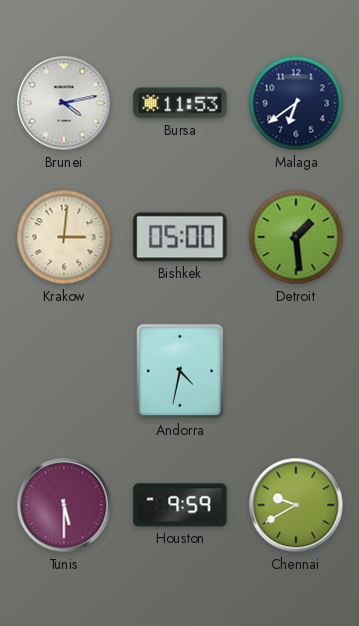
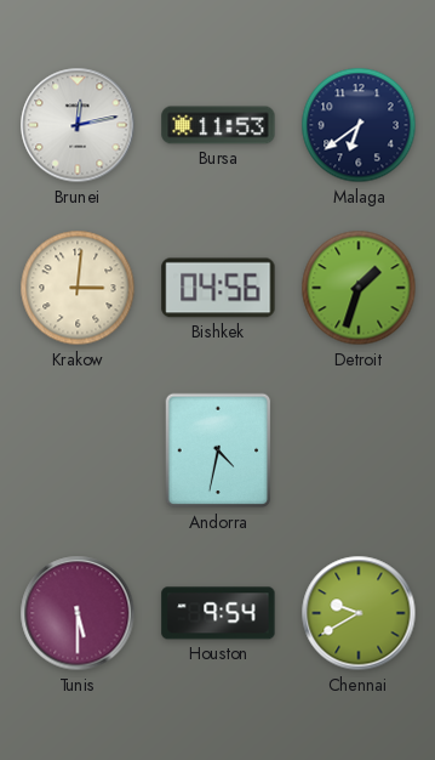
Brunei: 4:13 -> 12:13
Bishkek: 05:00 -> 04:56
Detroit: 1:29 -> 1:33
Houston: 9:59 -> 9:54
